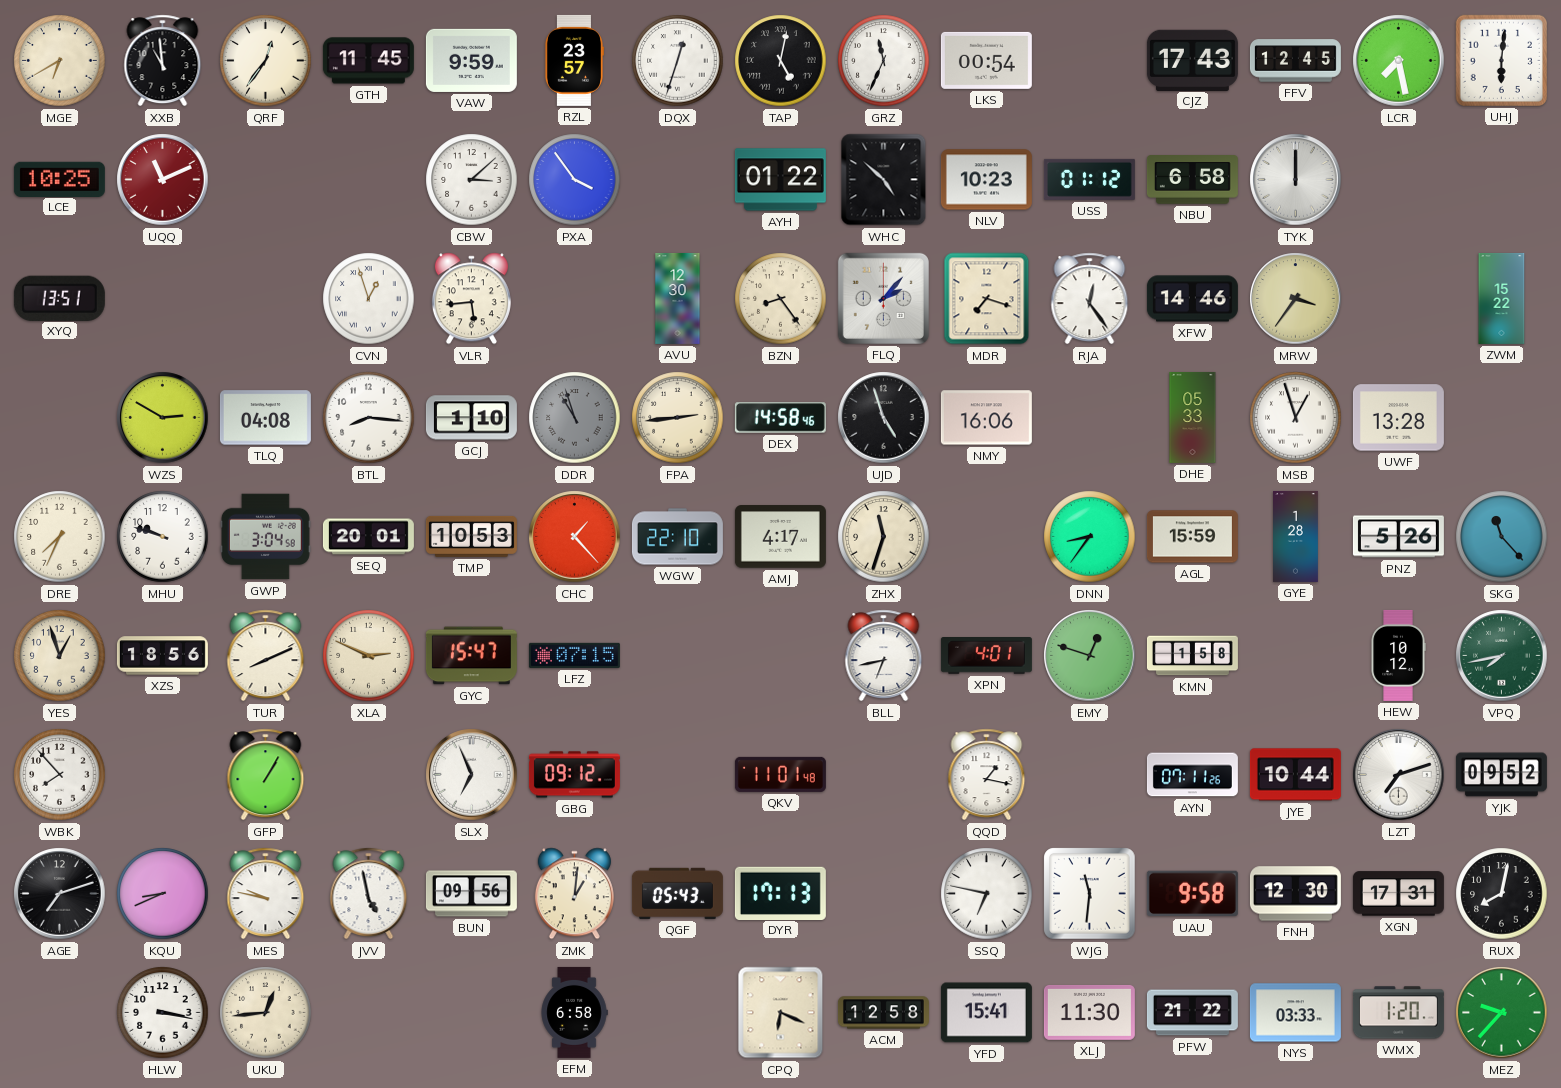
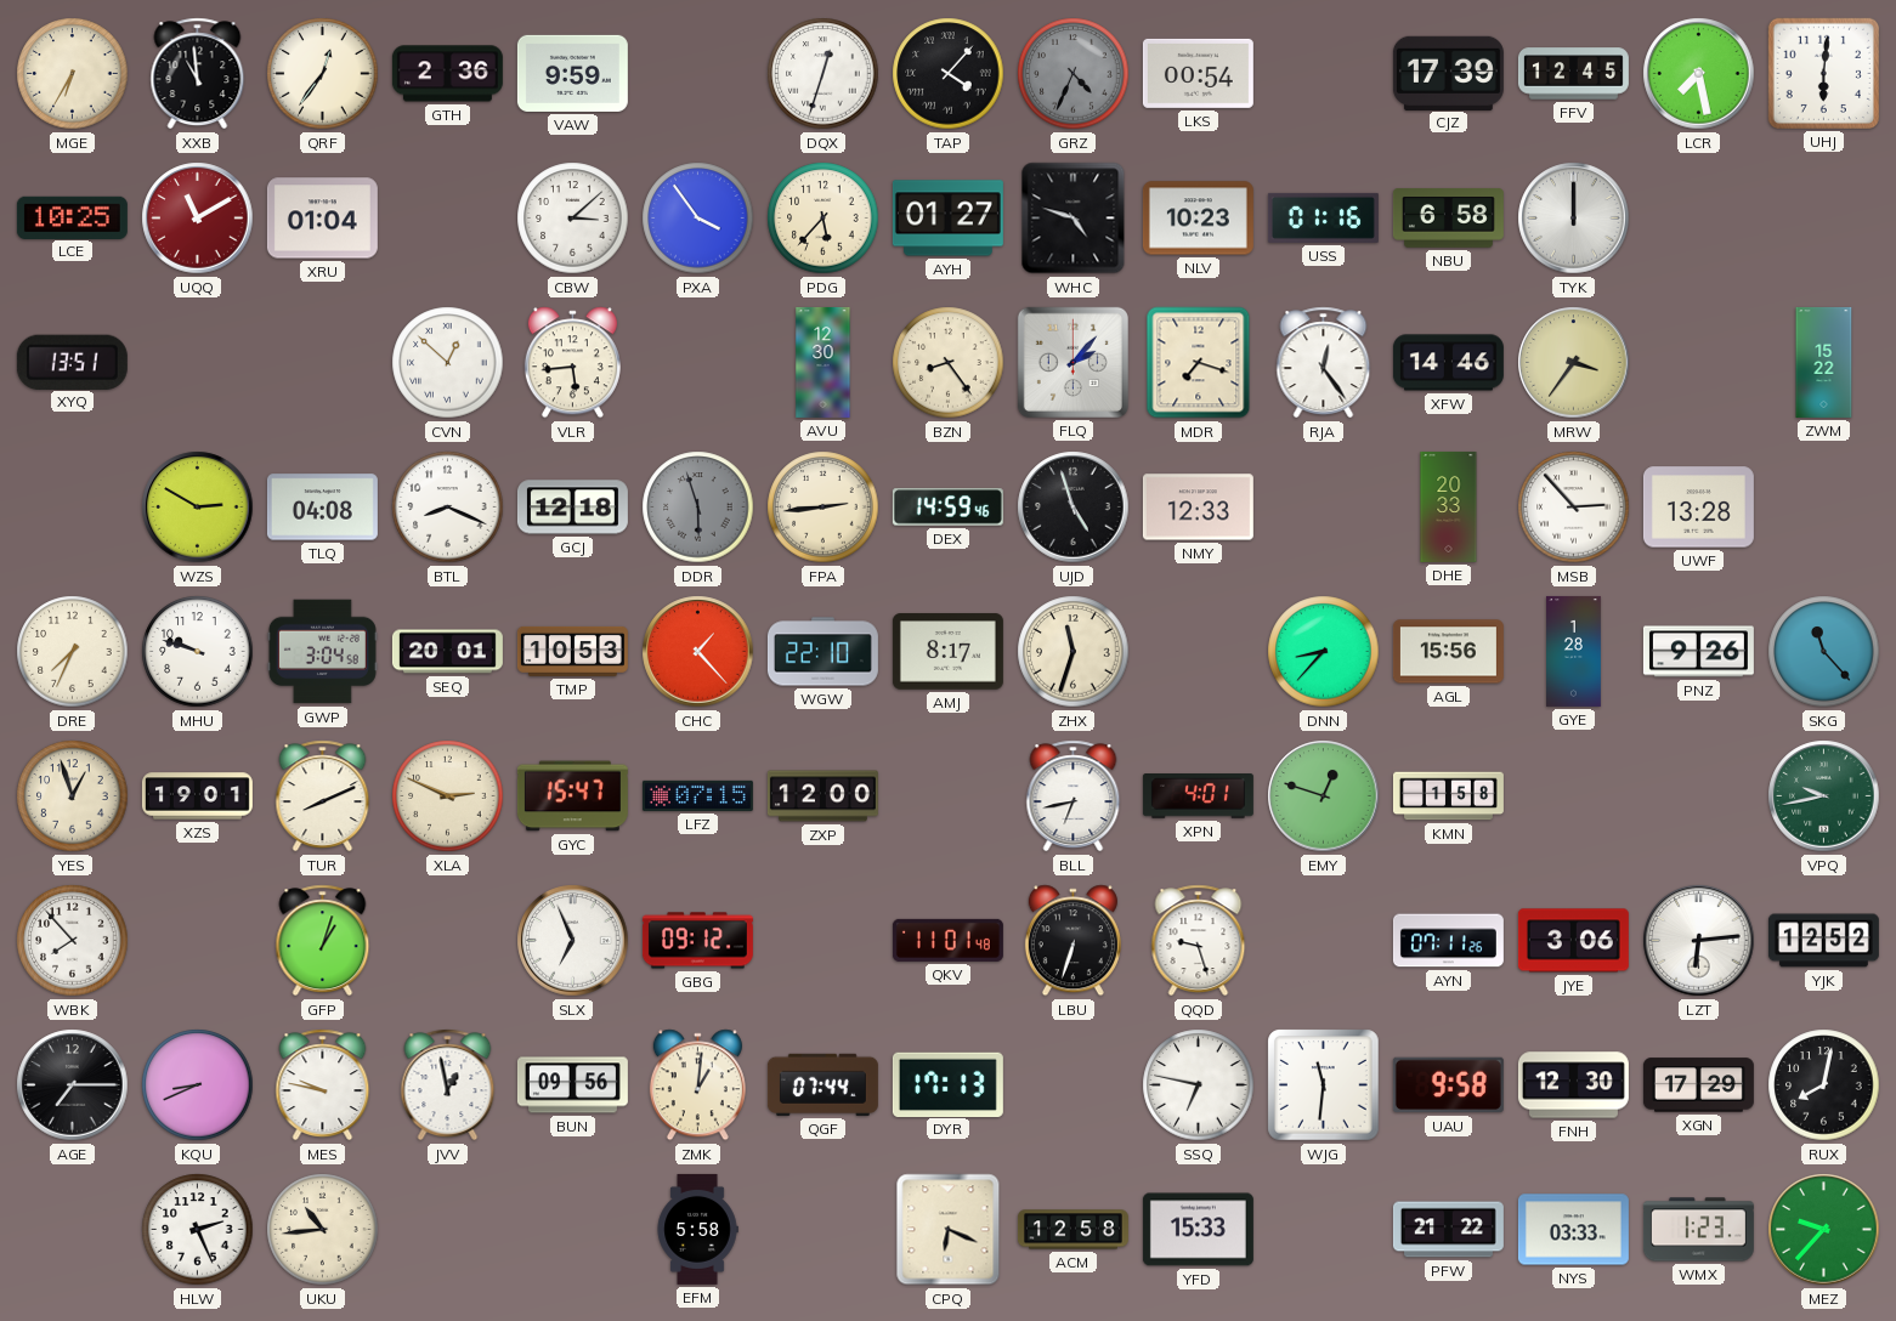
MGE: 6:40 -> 6:35
GTH: 11:45 -> 2:36
RZL: 23:57 -> none
TAP: 5:02 -> 4:07
GRZ: 11:34 -> 4:34
GRZ dial: white -> grey
CJZ: 17:43 -> 17:39
UQQ: 11:11 -> 11:10
XRU: none -> 01:04
PDG: none -> 5:37
AYH: 01:22 -> 01:27
WHC: 4:52 -> 4:48
USS: 01:12 -> 01:16
CVN: 12:57 -> 12:52
BTL: 8:16 -> 8:19
GCJ: 1:10 -> 12:18
DDR: 10:57 -> 5:57
DEX: 14:58 -> 14:59
NMY: 16:06 -> 12:33
DHE: 05:33 -> 20:33
MSB: 12:57 -> 2:53
AMJ: 4:17 -> 8:17
DNN: 8:36 -> 8:37
AGL: 15:59 -> 15:56
PNZ: 5:26 -> 9:26
XZS: 18:56 -> 19:01
ZXP: none -> 12:00
HEW: 10:12 -> none
VPQ: 7:43 -> 9:43
GFP: 1:05 -> 1:03
LBU: none -> 6:33
QQD: 1:17 -> 9:27
JYE: 10:44 -> 3:06
LZT: 7:12 -> 6:14
YJK: 09:52 -> 12:52
AGE: 7:12 -> 7:15
JVV: 4:58 -> 12:58
QGF: 05:43 -> 07:44
XGN: 17:31 -> 17:29
HLW: 3:17 -> 2:26
UKU: 12:44 -> 10:44
EFM: 6:58 -> 5:58
YFD: 15:41 -> 15:33
XLJ: 11:30 -> none
WMX: 1:20 -> 1:23
